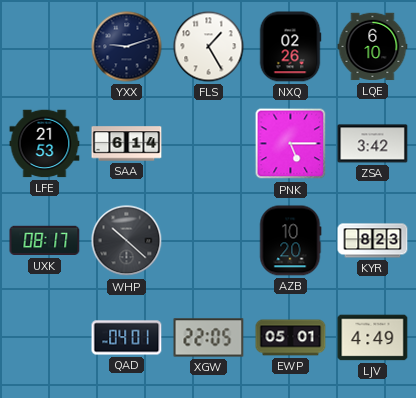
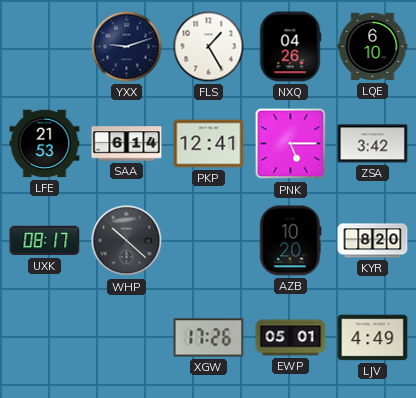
NXQ: 02:26 -> 04:26
PKP: none -> 12:41
KYR: 8:23 -> 8:20
QAD: 04:01 -> none
XGW: 22:05 -> 17:26
